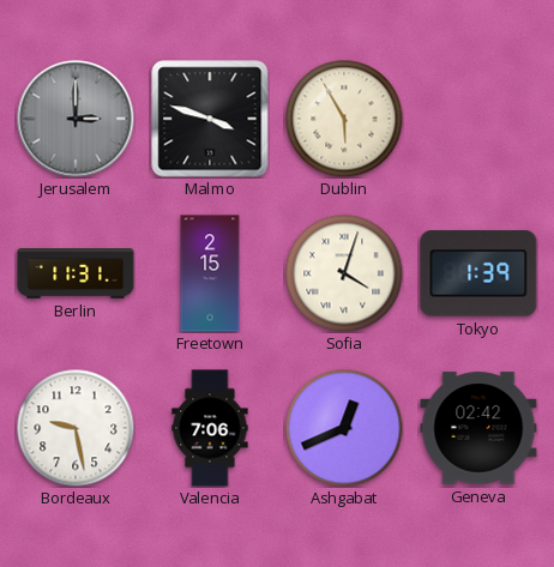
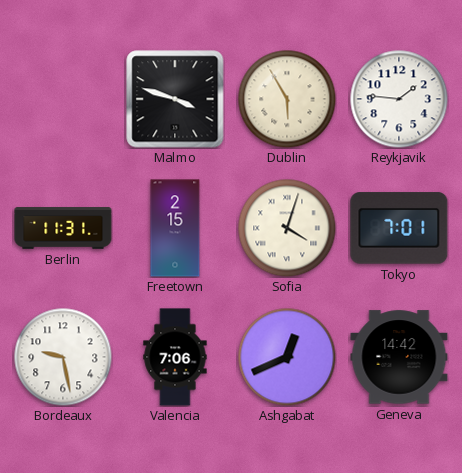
Jerusalem: 3:00 -> none
Reykjavik: none -> 1:46
Tokyo: 1:39 -> 7:01
Geneva: 02:42 -> 14:42
